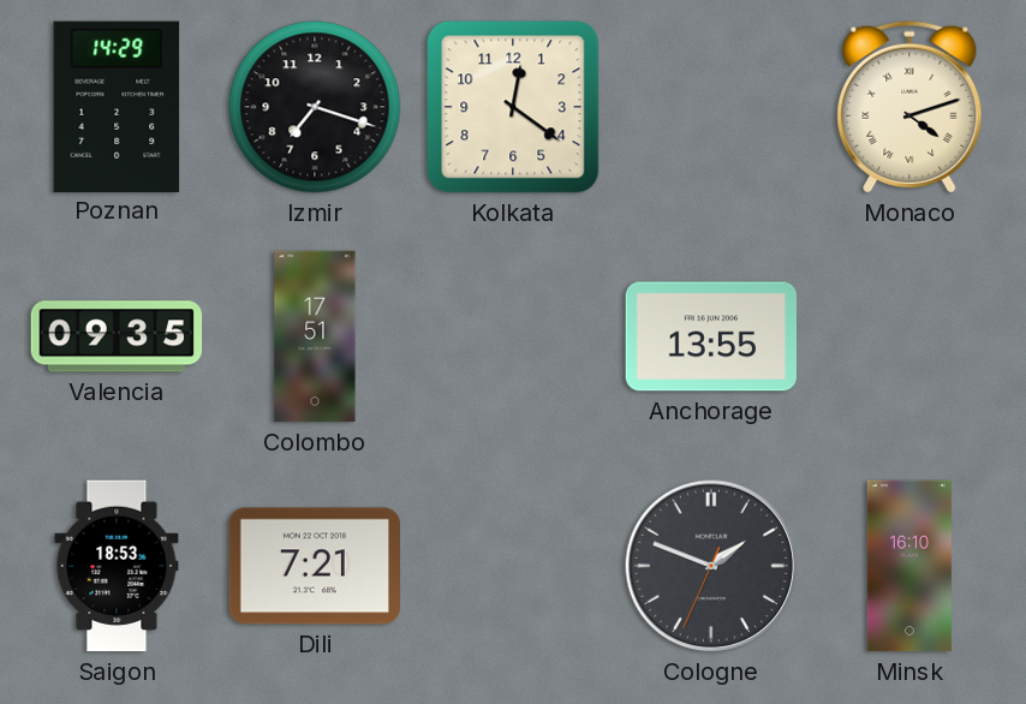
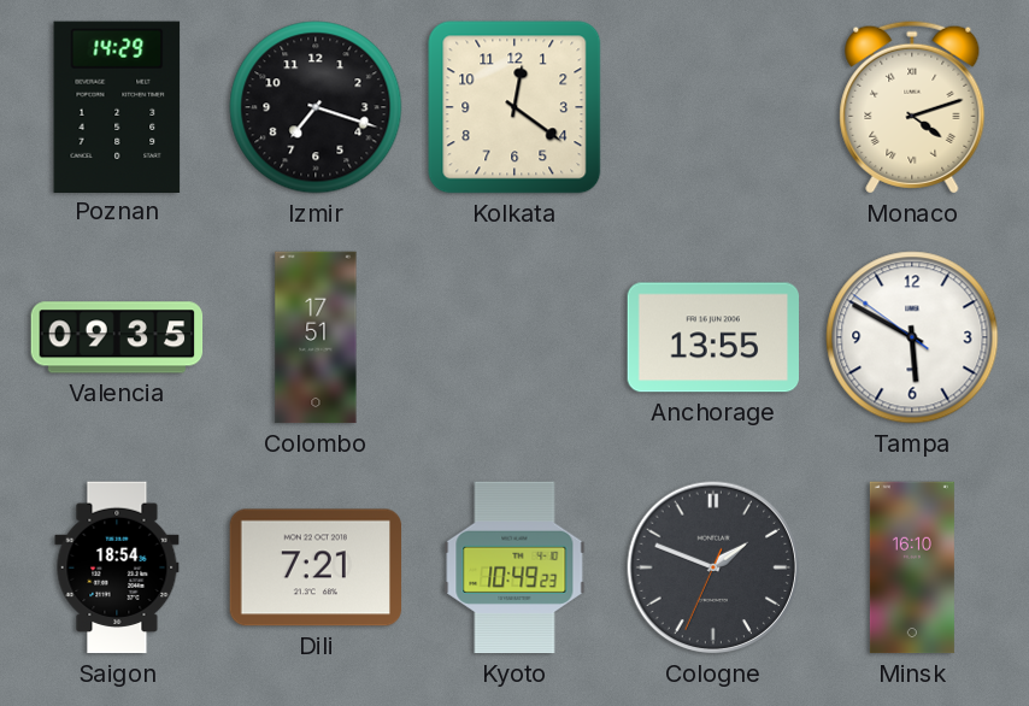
Tampa: none -> 5:49
Saigon: 18:53 -> 18:54
Kyoto: none -> 10:49
